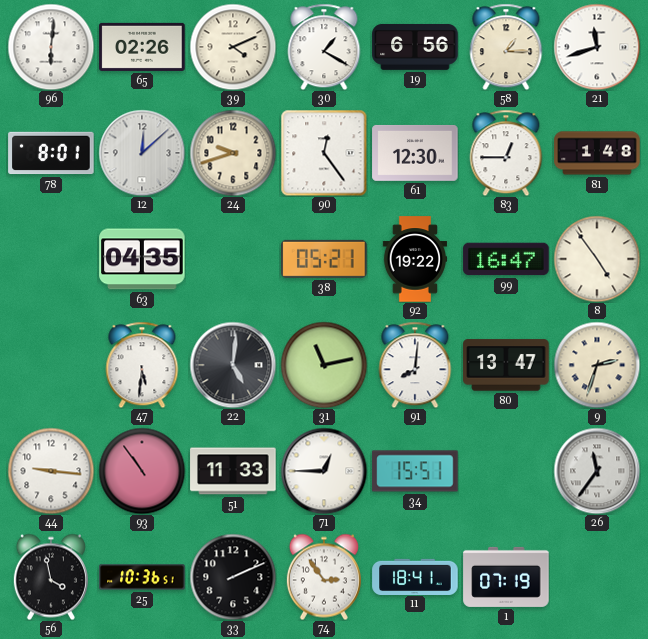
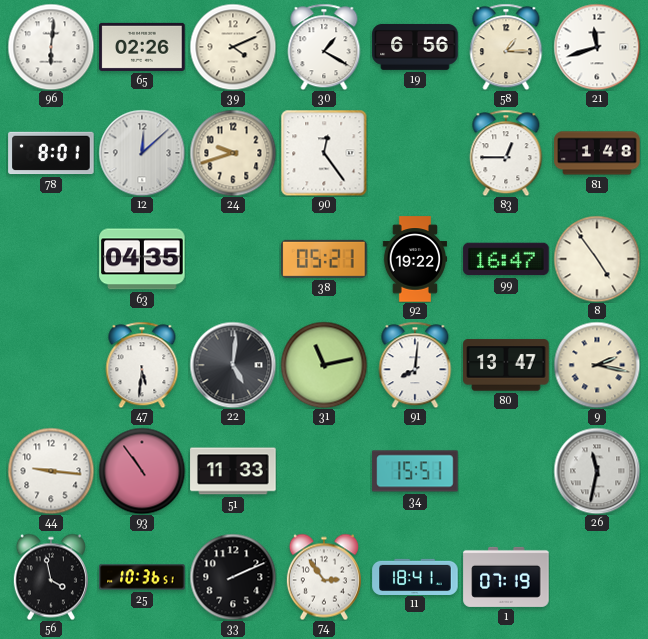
61: 12:30 -> none
9: 2:33 -> 2:17
71: 12:45 -> none
26: 11:36 -> 11:32
